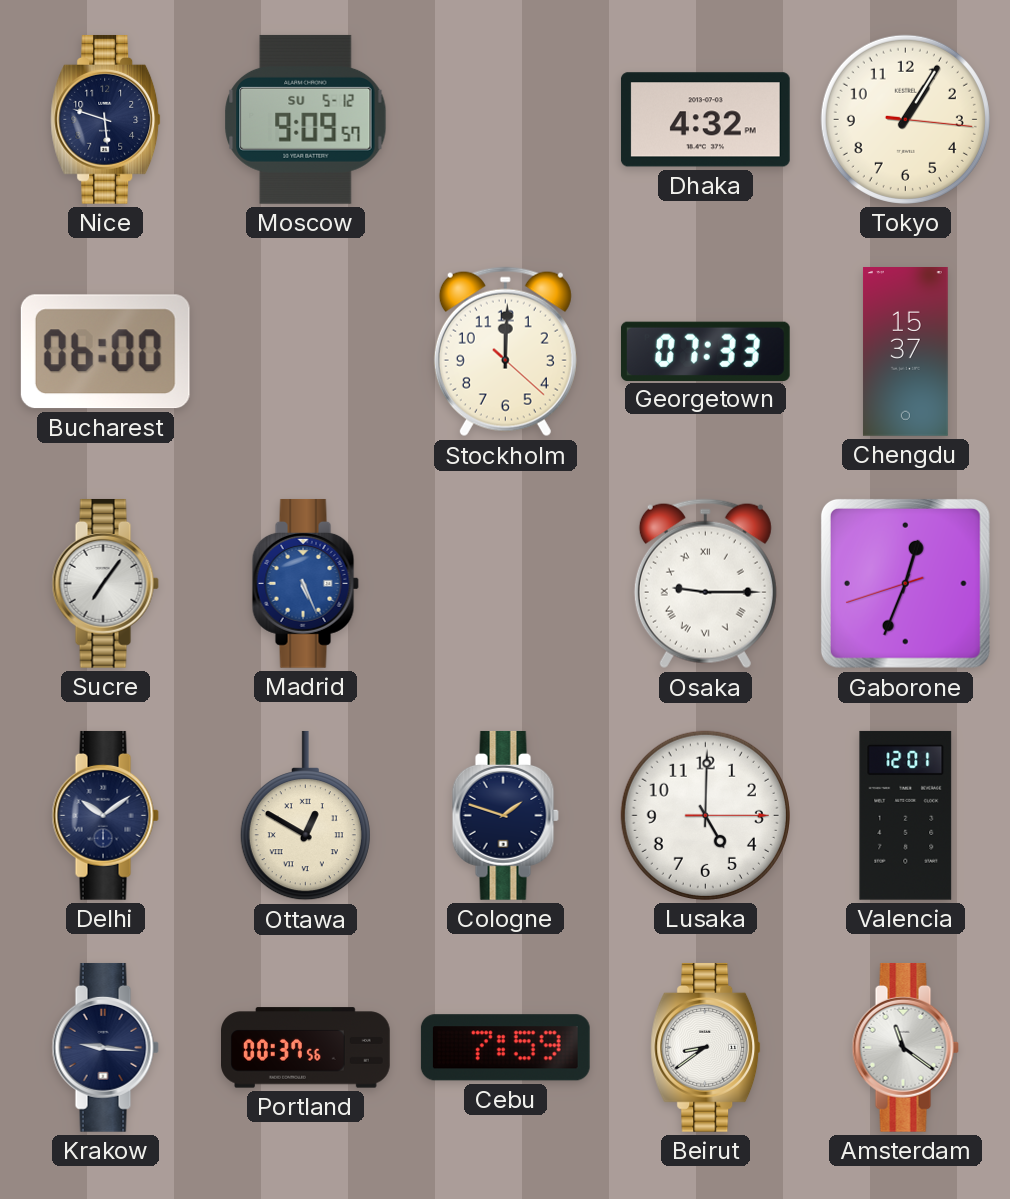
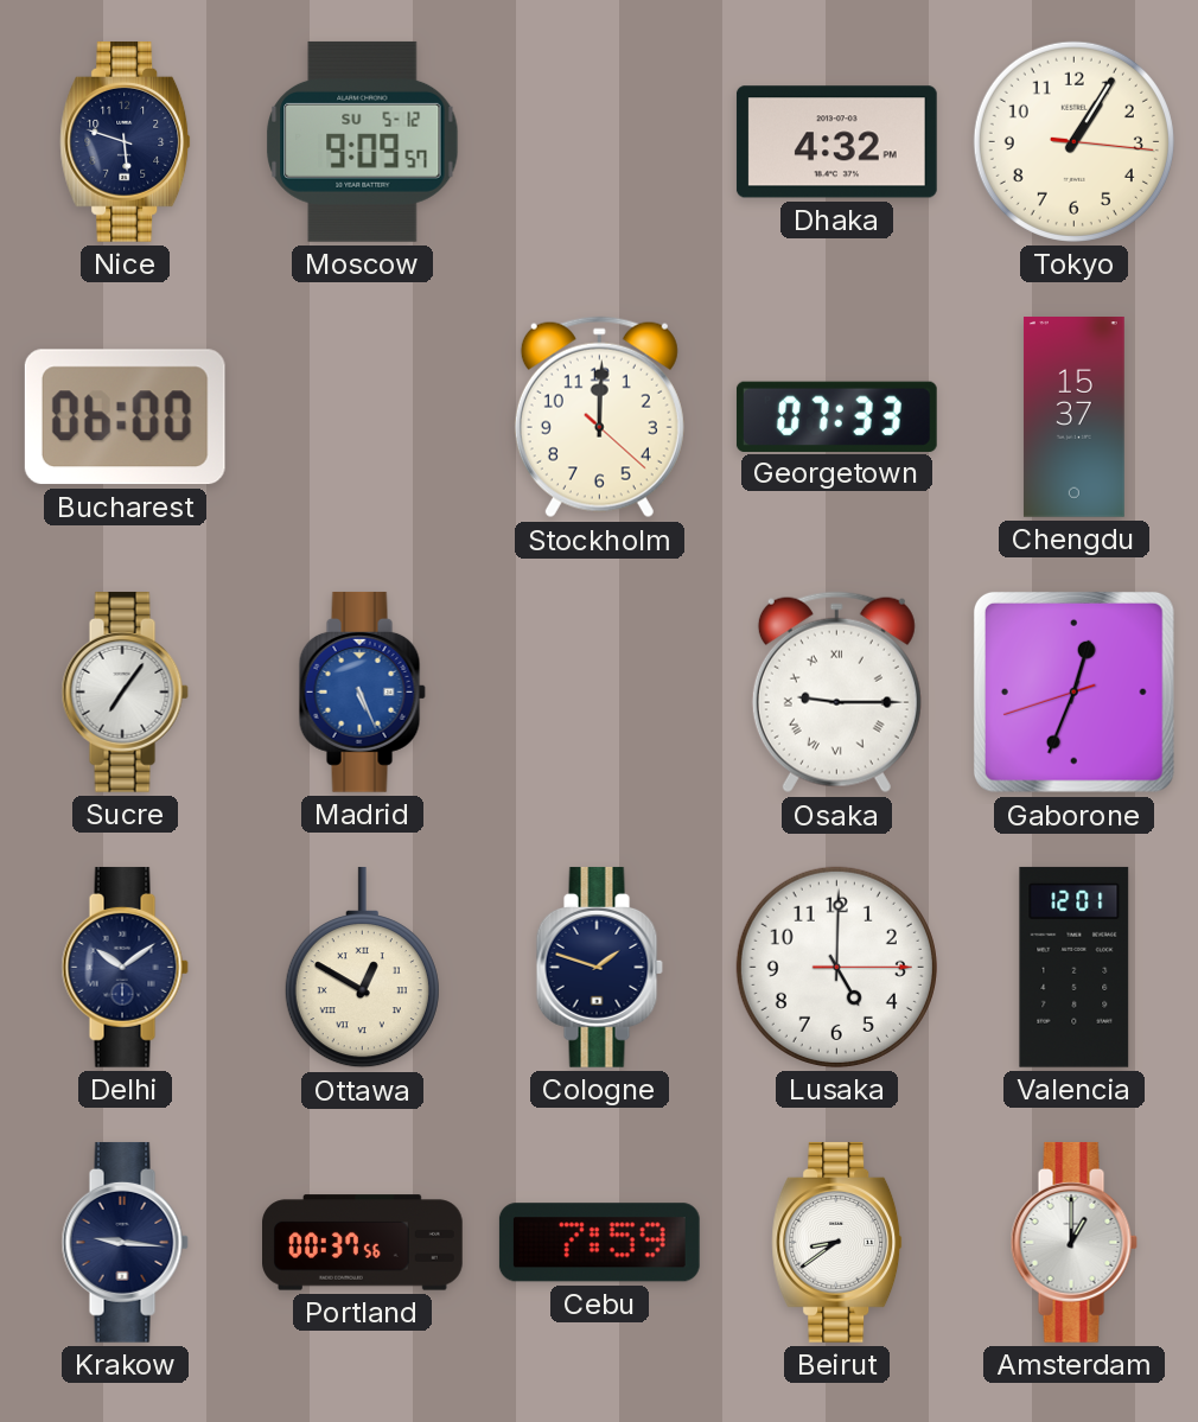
Amsterdam: 11:21 -> 1:00
